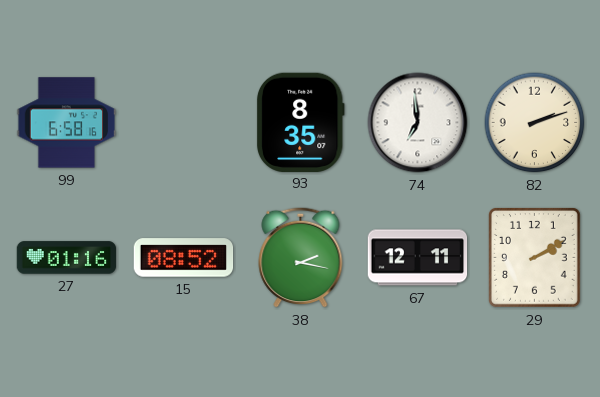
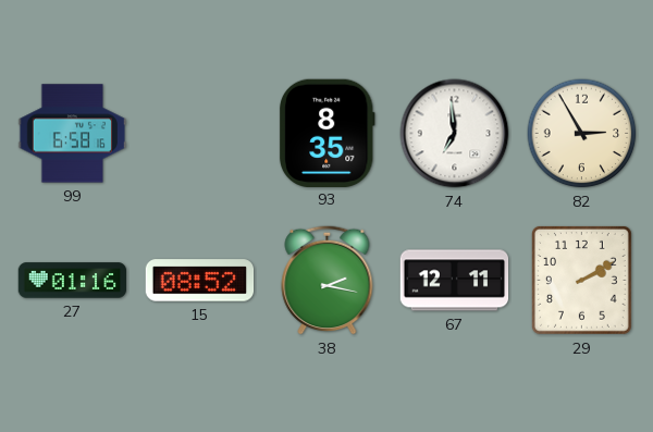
82: 2:12 -> 2:55
